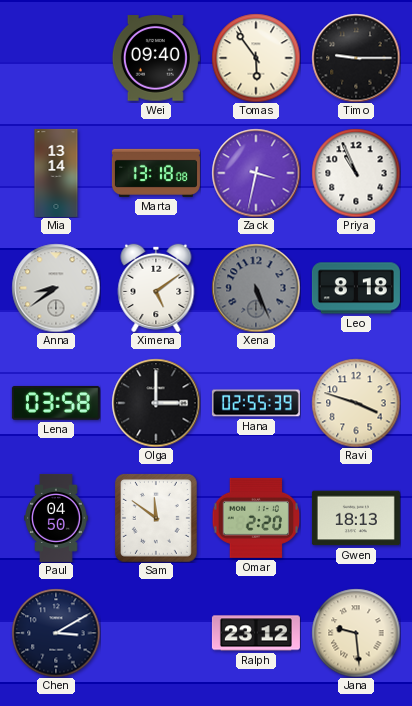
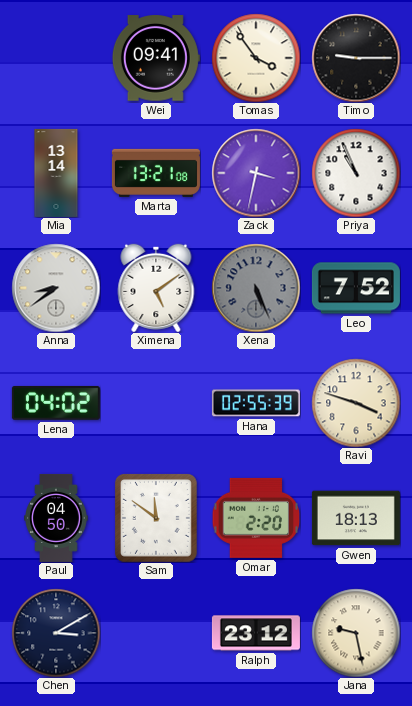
Wei: 09:40 -> 09:41
Tomas: 5:54 -> 3:54
Marta: 13:18 -> 13:21
Leo: 8:18 -> 7:52
Lena: 03:58 -> 04:02
Olga: 3:00 -> none
Jana: 9:29 -> 9:28
